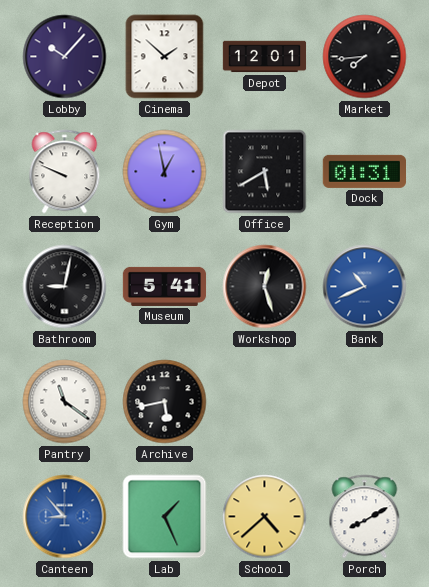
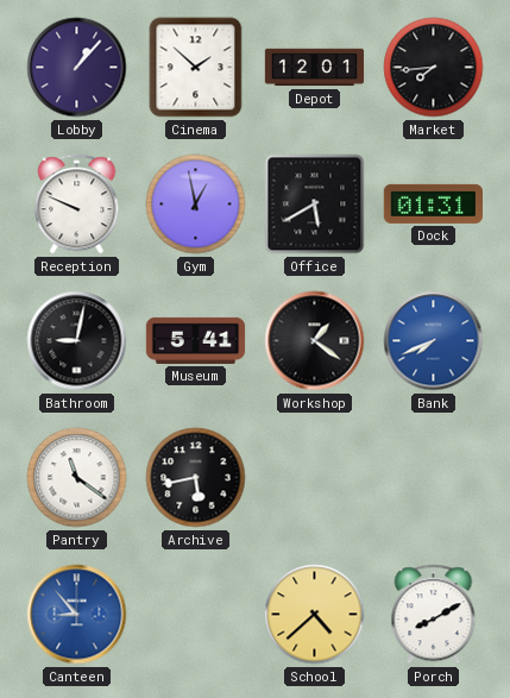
Lobby: 10:07 -> 1:07
Workshop: 12:27 -> 1:21
Bank: 10:41 -> 7:41
Lab: 1:26 -> none
